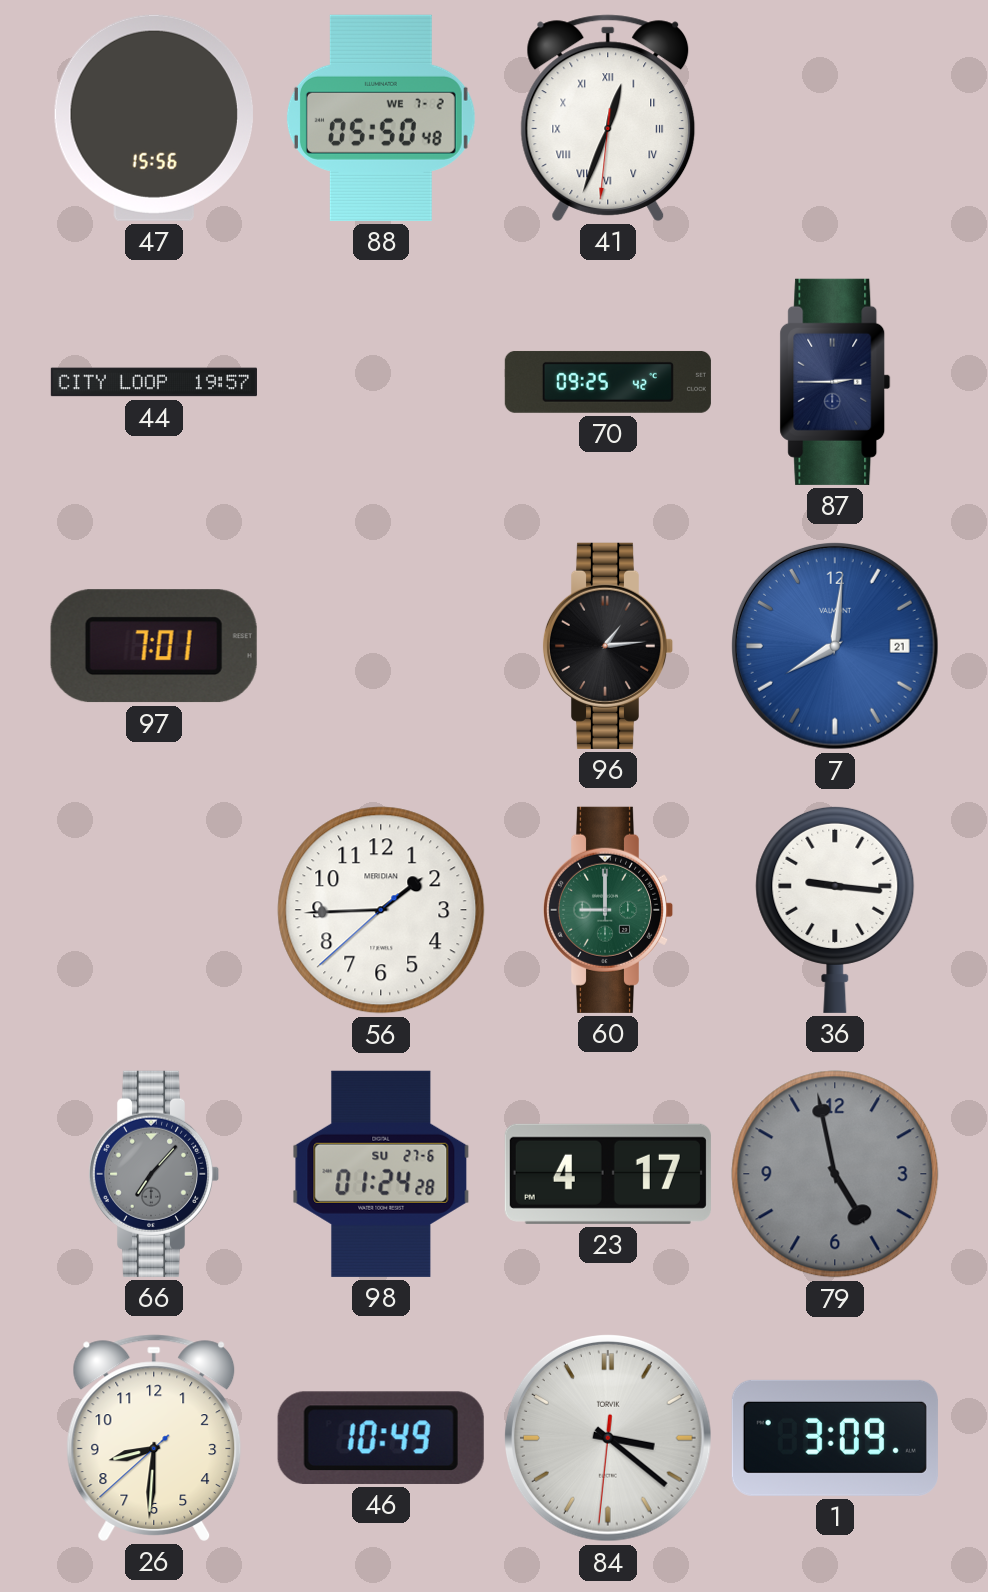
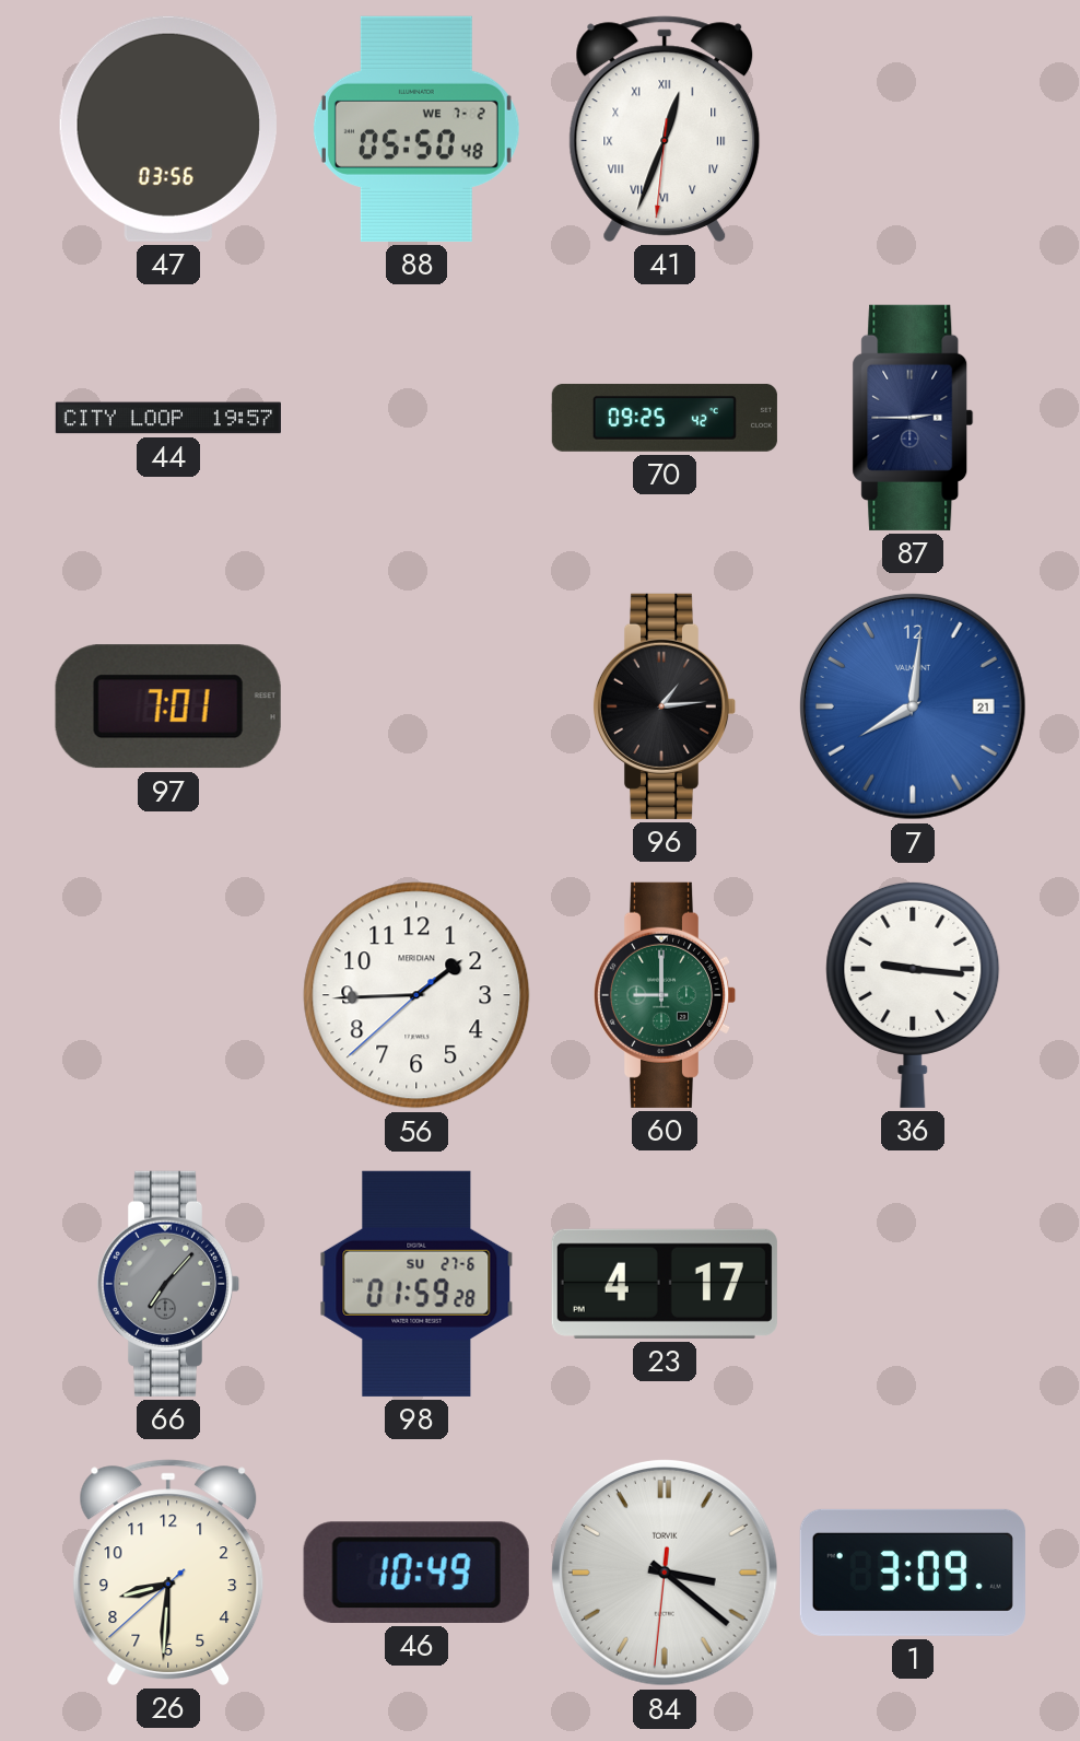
47: 15:56 -> 03:56
98: 01:24 -> 01:59
79: 4:58 -> none
